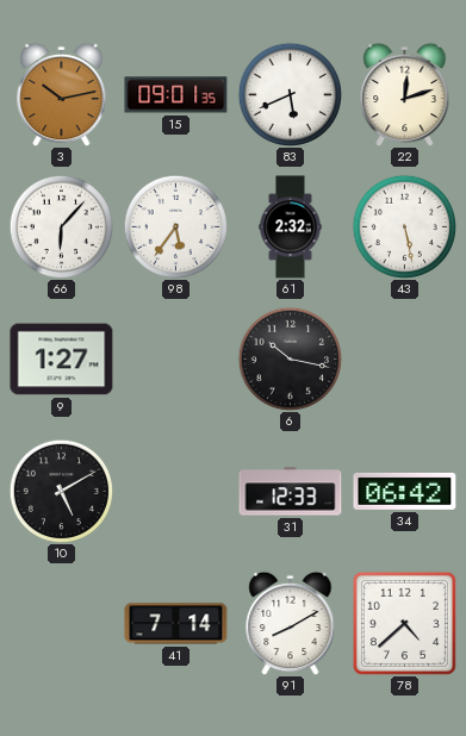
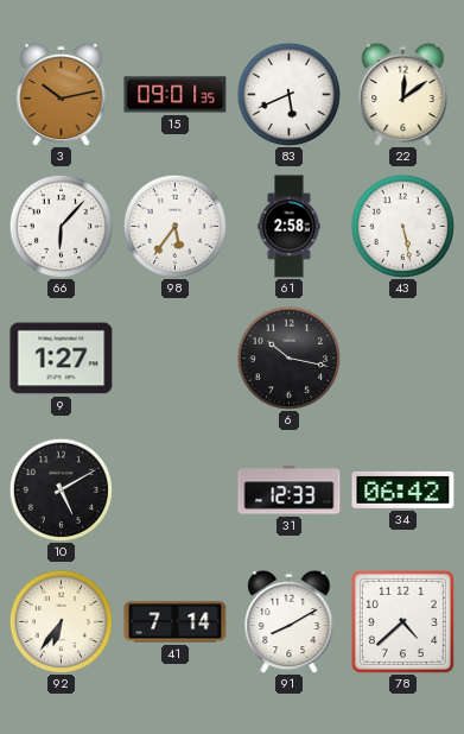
22: 12:12 -> 12:09
61: 2:32 -> 2:58
92: none -> 6:36
